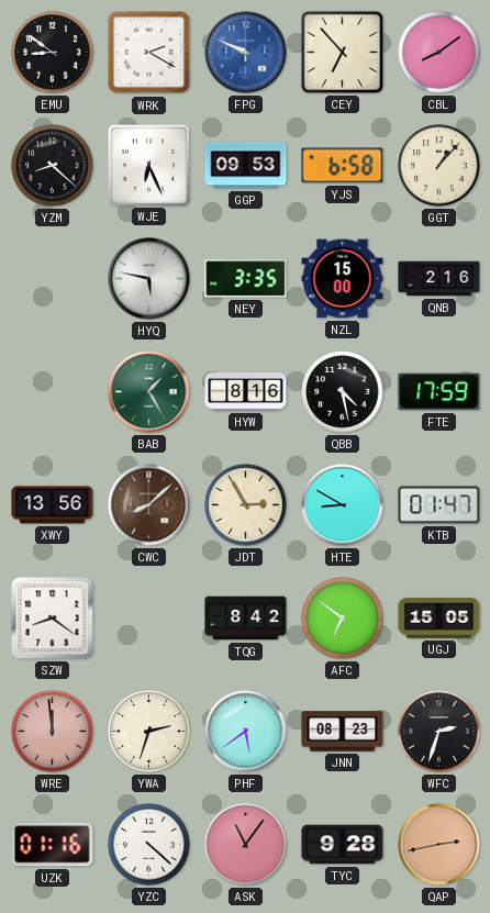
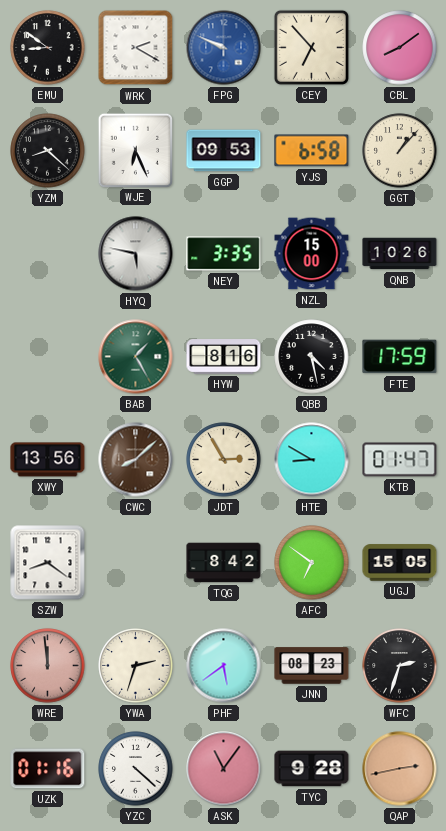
QNB: 2:16 -> 10:26
